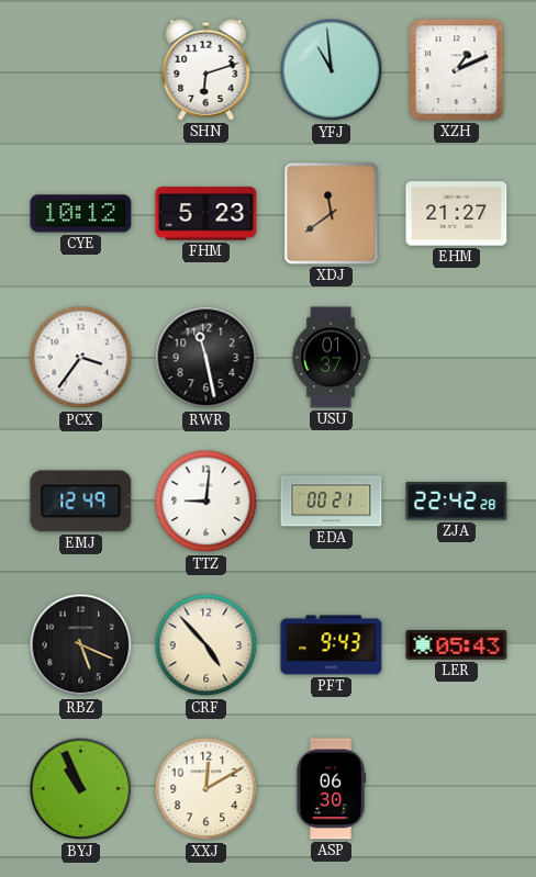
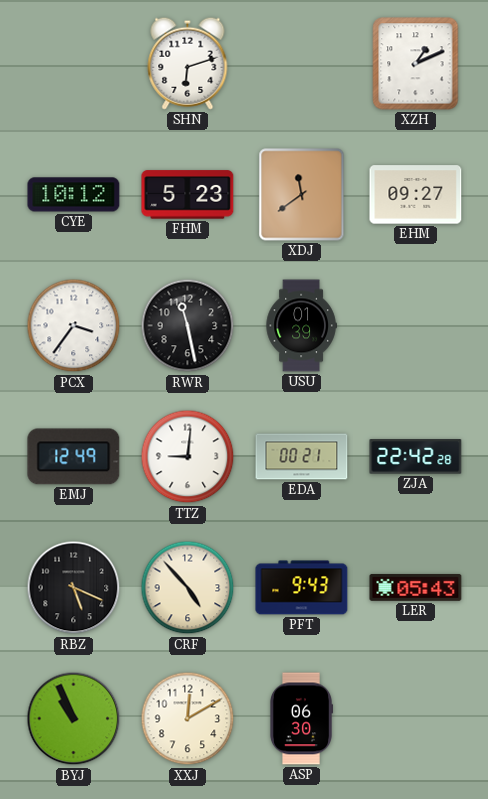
YFJ: 10:59 -> none
EHM: 21:27 -> 09:27
USU: 01:37 -> 01:39
